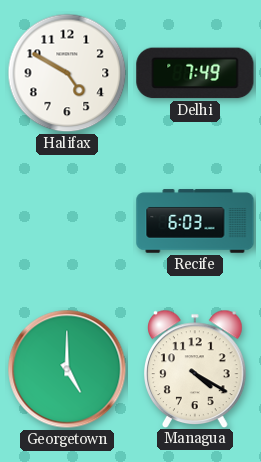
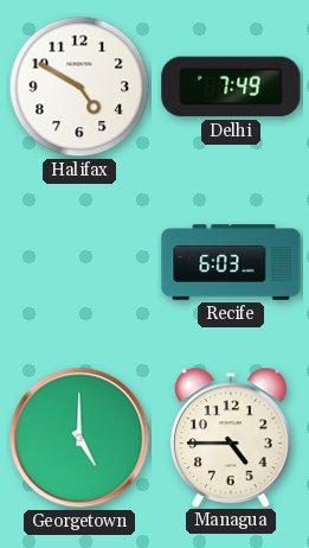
Managua: 4:20 -> 4:45
